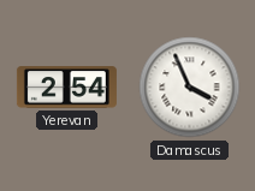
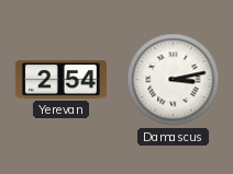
Damascus: 3:56 -> 3:13
